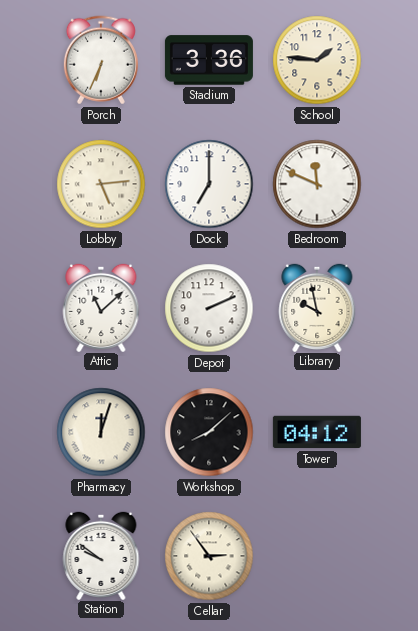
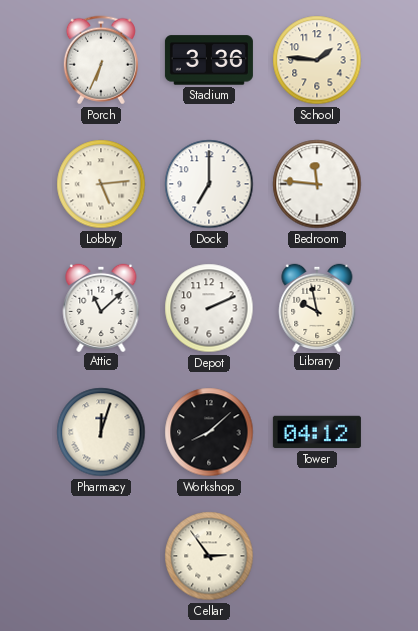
Bedroom: 11:49 -> 11:46
Station: 9:51 -> none
